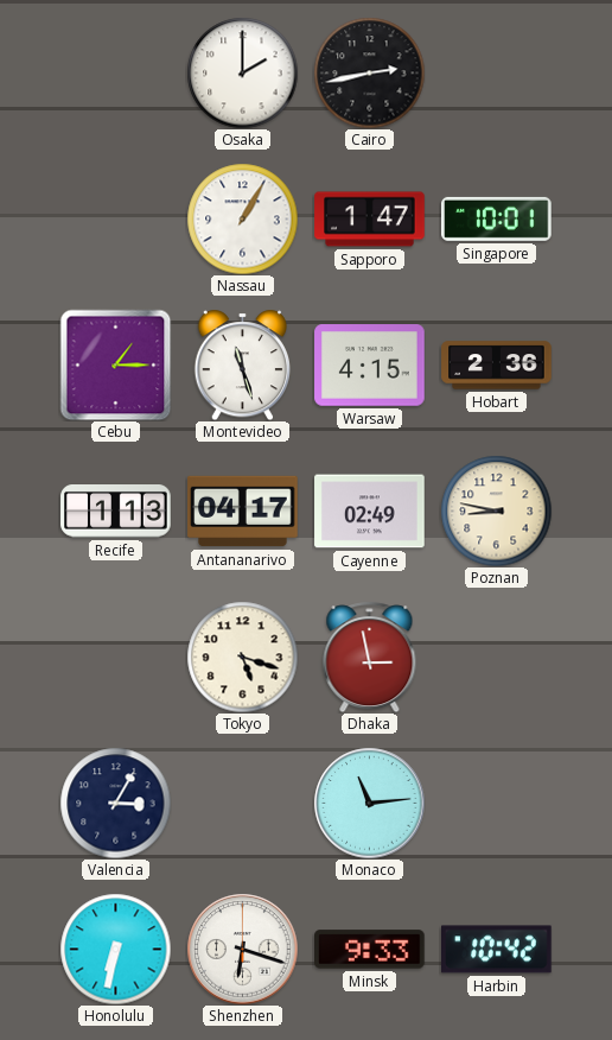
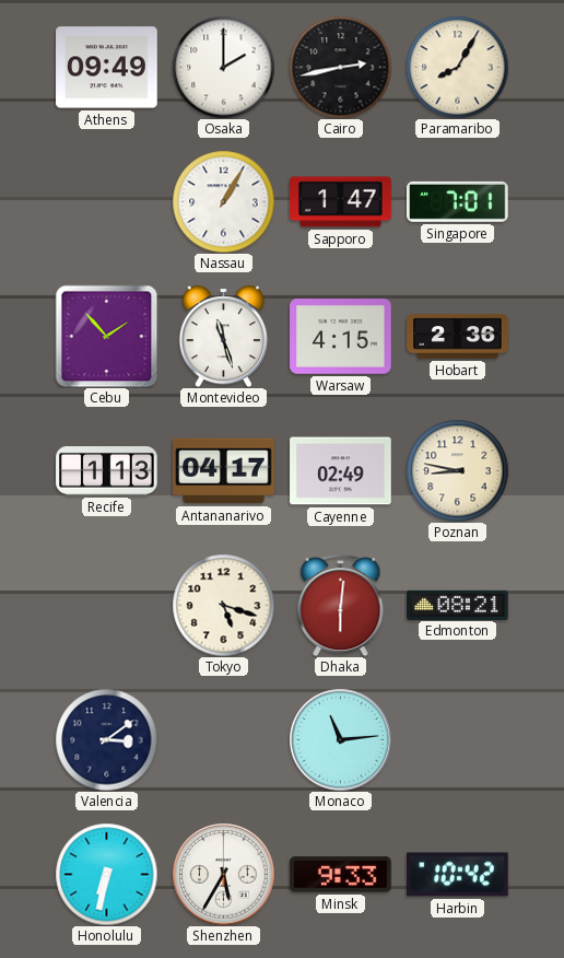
Athens: none -> 09:49
Paramaribo: none -> 8:05
Singapore: 10:01 -> 7:01
Cebu: 1:15 -> 1:53
Dhaka: 2:58 -> 6:01
Edmonton: none -> 08:21
Valencia: 3:05 -> 3:09
Shenzhen: 6:18 -> 5:35
